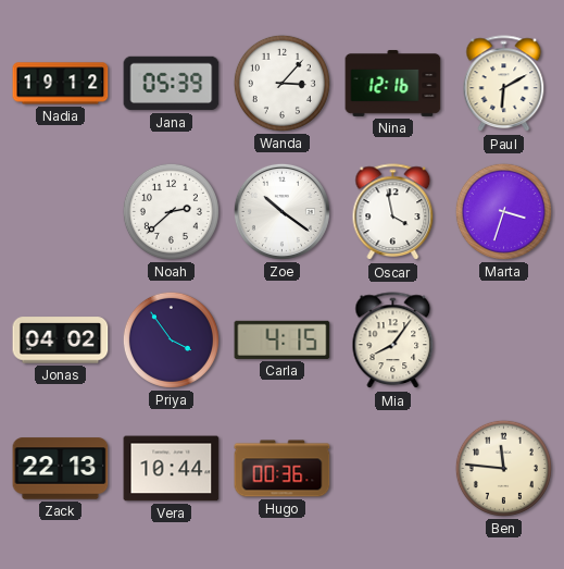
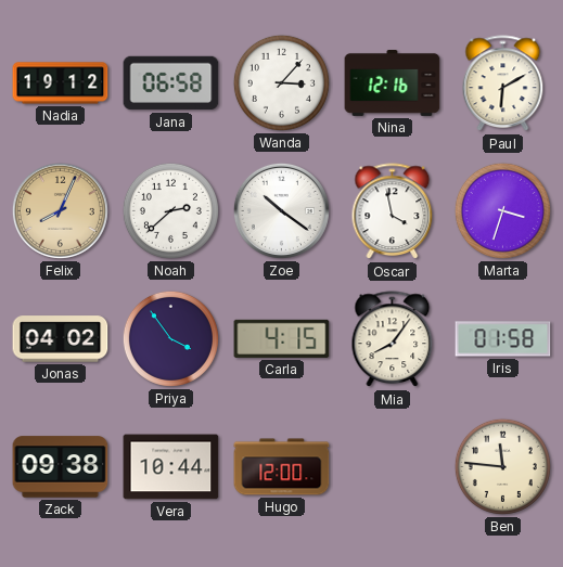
Jana: 05:39 -> 06:58
Felix: none -> 8:04
Iris: none -> 01:58
Zack: 22:13 -> 09:38
Hugo: 00:36 -> 12:00
